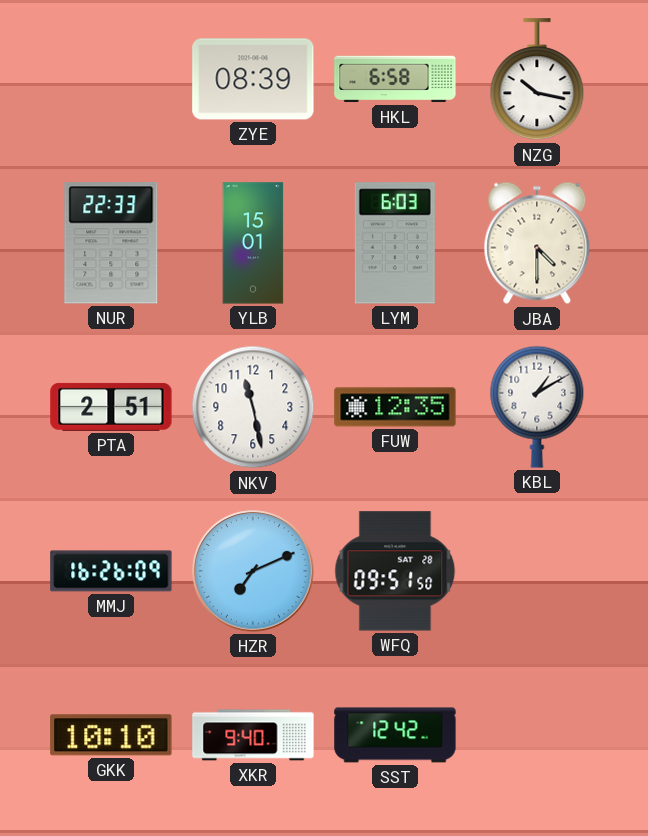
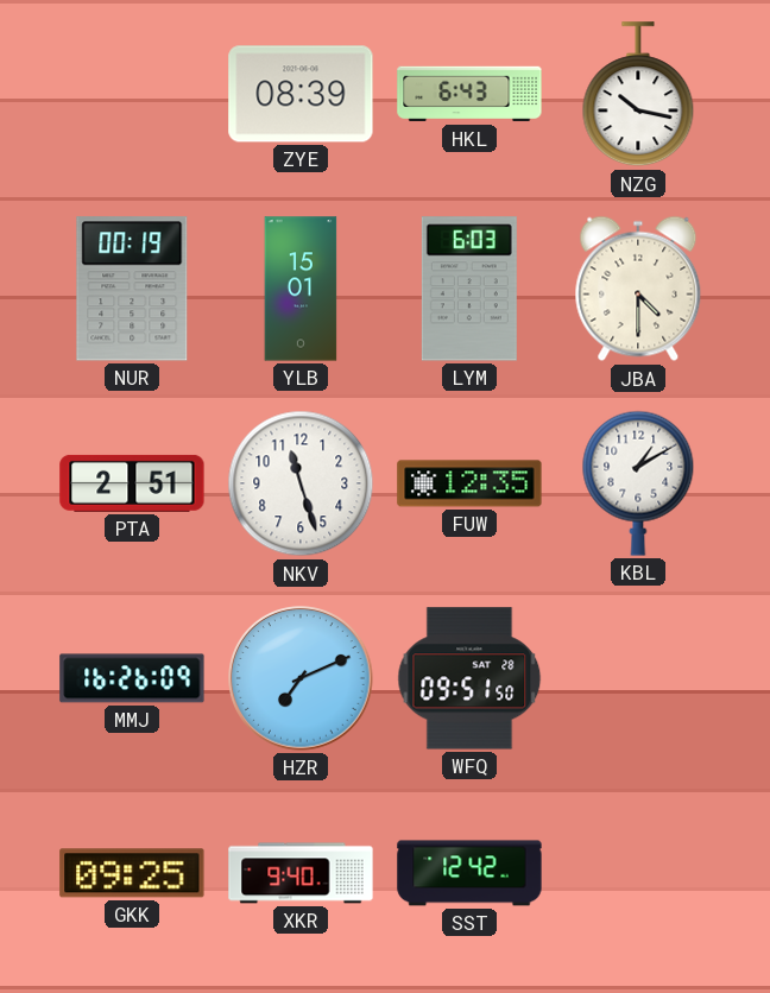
HKL: 6:58 -> 6:43
NUR: 22:33 -> 00:19
NKV: 11:28 -> 11:27
GKK: 10:10 -> 09:25
